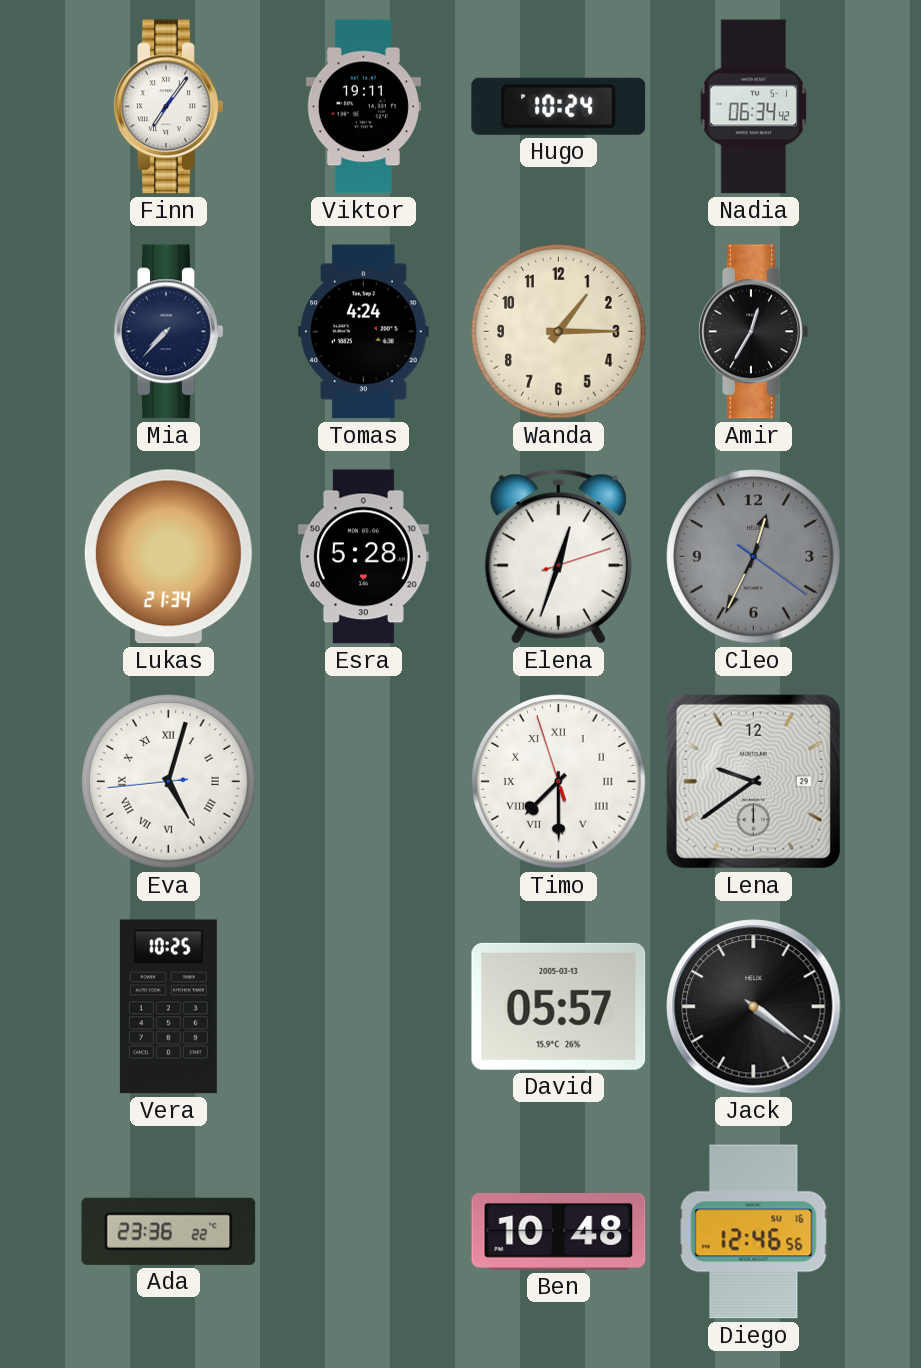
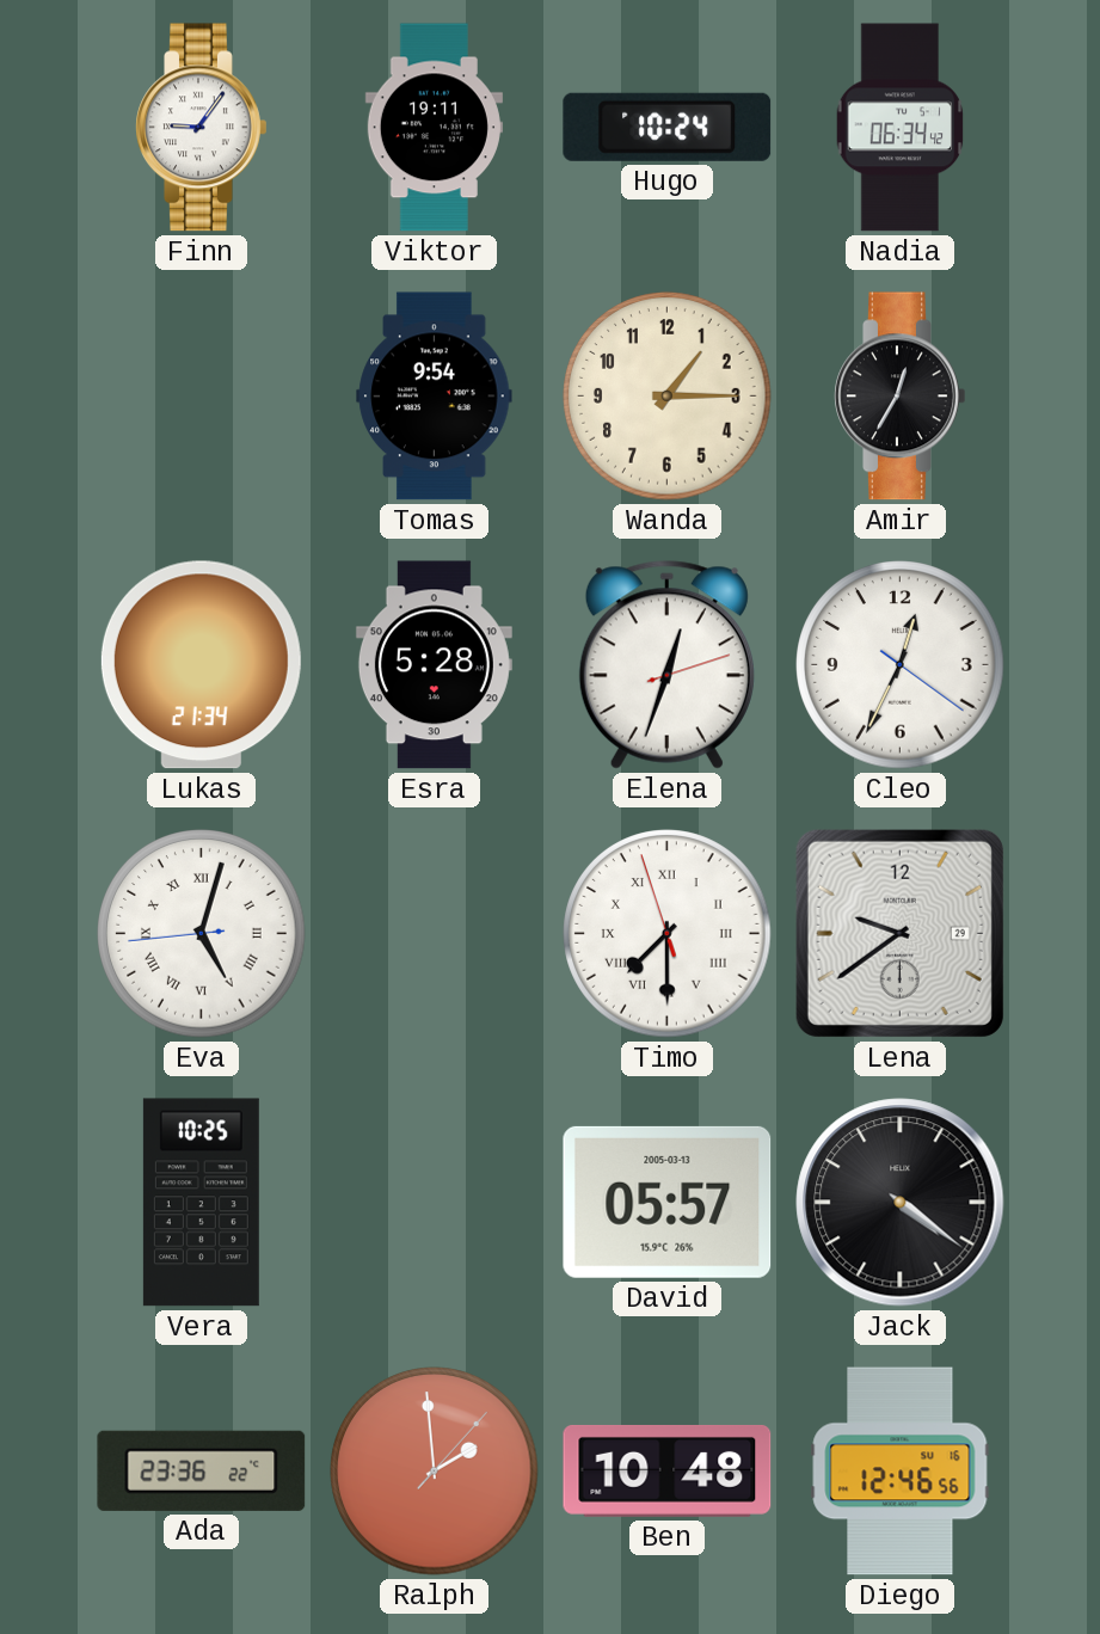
Finn: 7:06 -> 9:06
Mia: 7:37 -> none
Tomas: 4:24 -> 9:54
Cleo dial: grey -> white
Ralph: none -> 1:59
